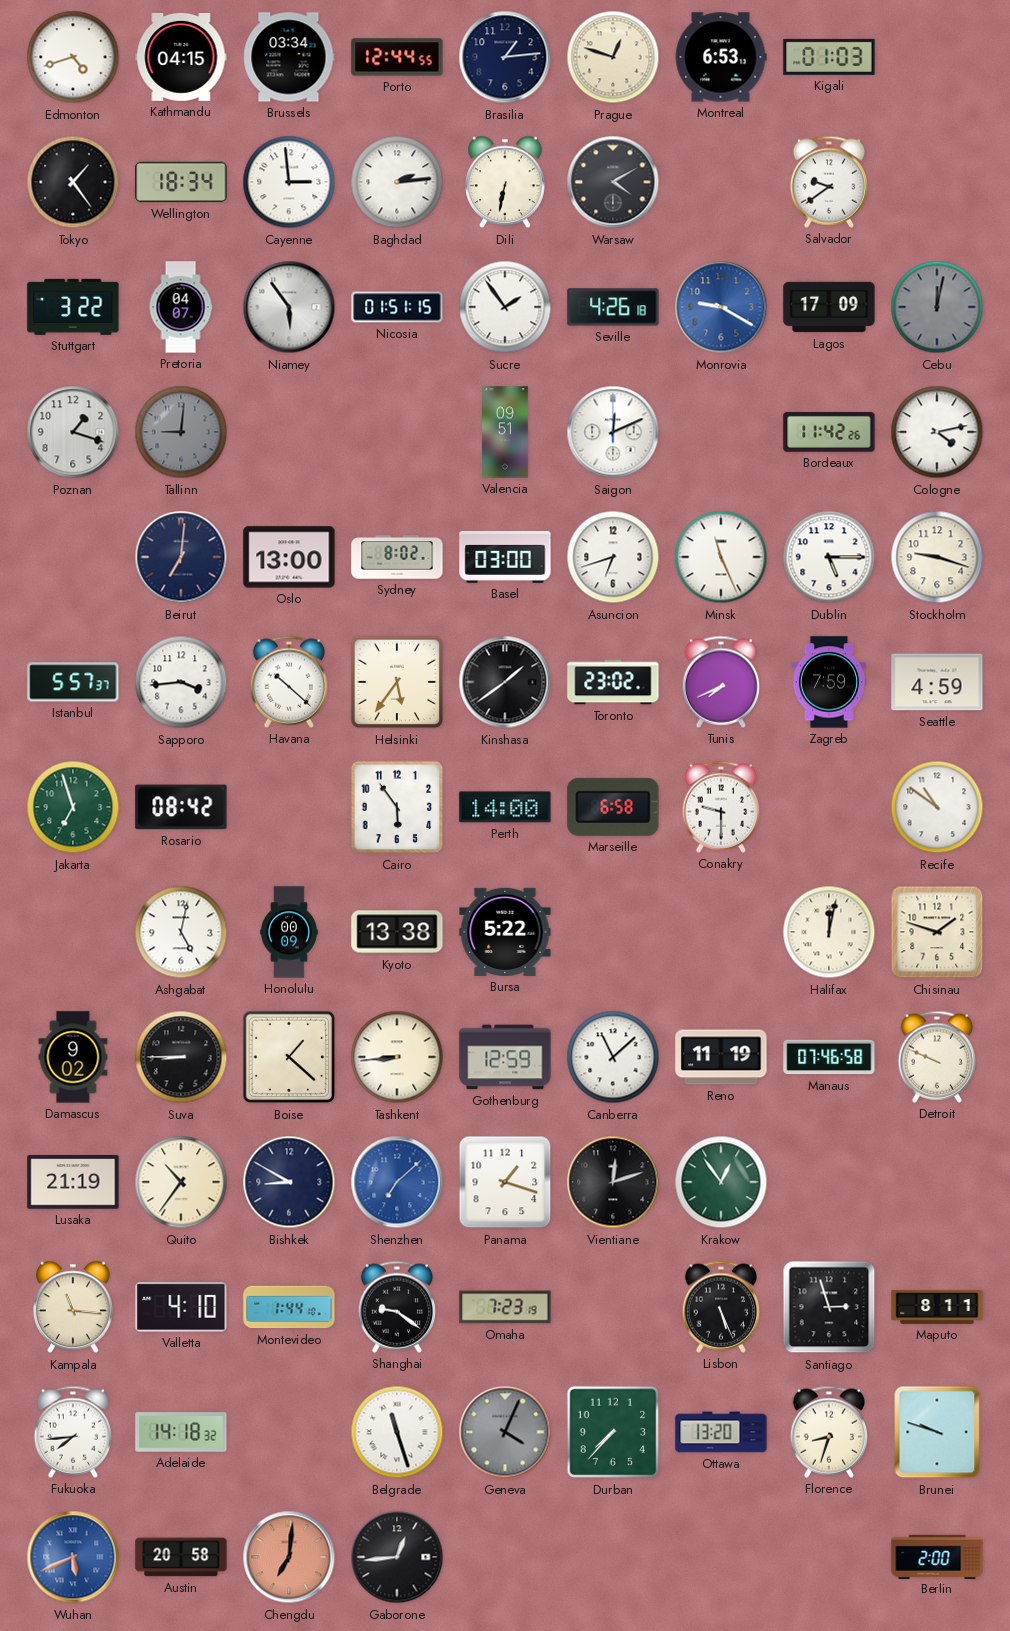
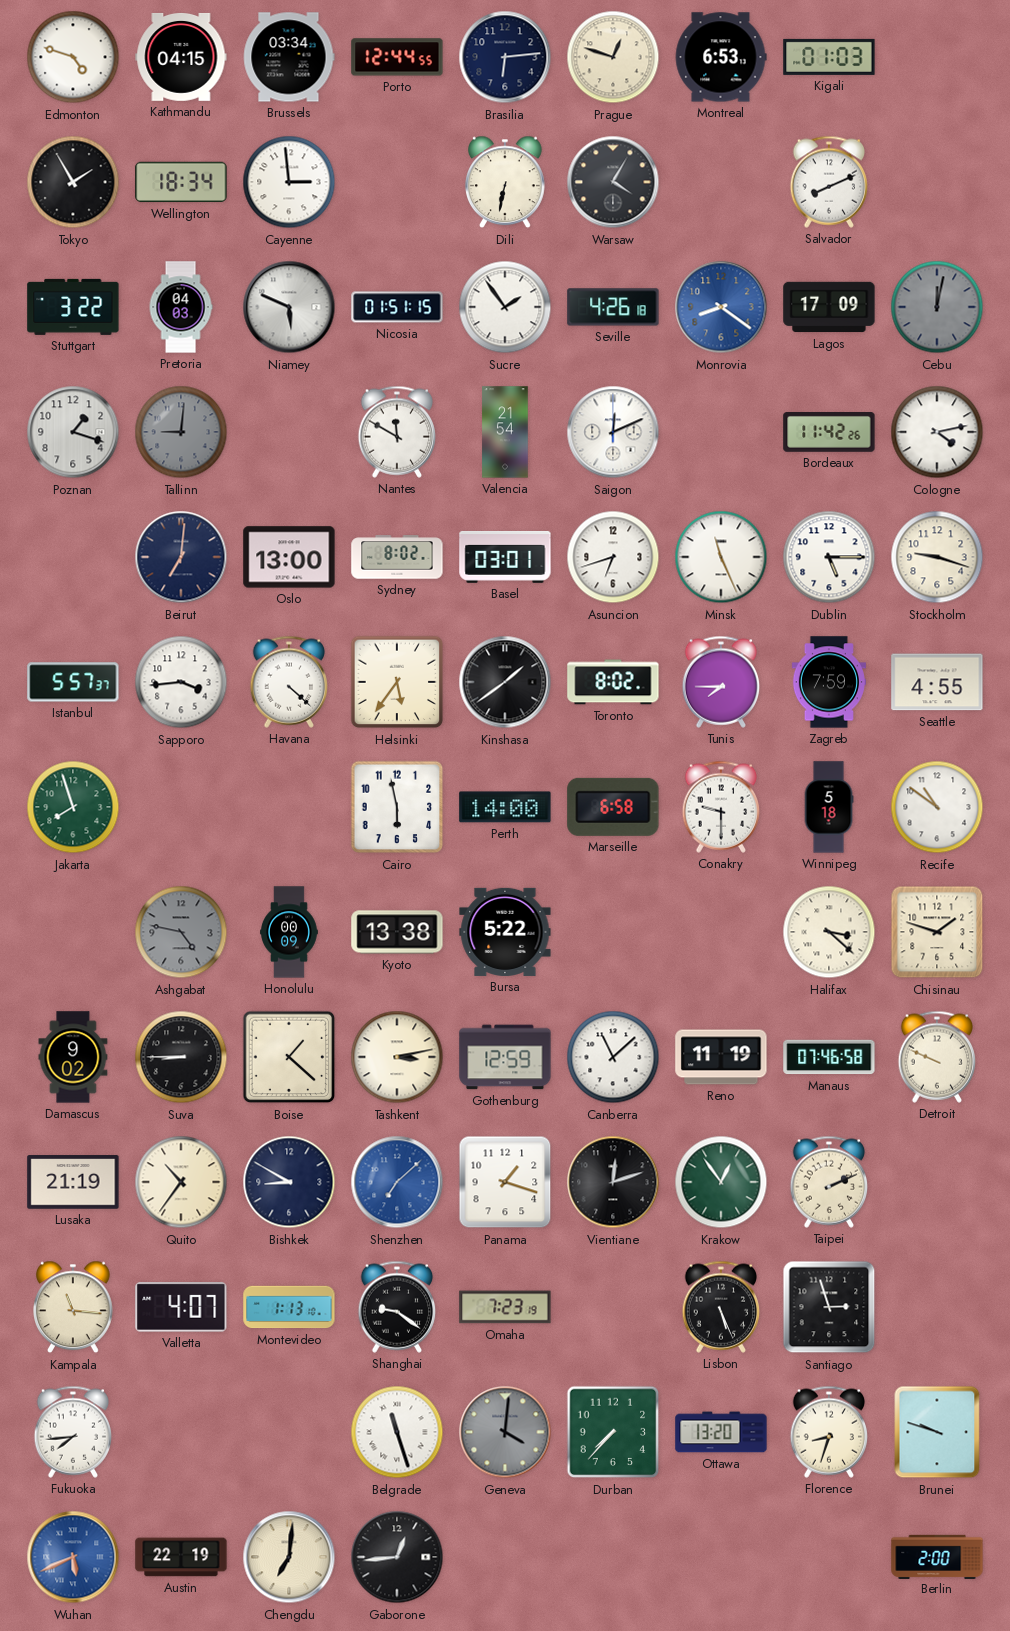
Edmonton: 4:42 -> 4:48
Brasilia: 1:14 -> 6:14
Tokyo: 1:24 -> 1:55
Baghdad: 2:14 -> none
Warsaw: 4:10 -> 4:05
Salvador: 9:39 -> 8:11
Pretoria: 04:07 -> 04:03
Niamey: 5:54 -> 5:49
Monrovia: 9:20 -> 8:21
Nantes: none -> 11:50
Valencia: 09:51 -> 21:54
Basel: 03:00 -> 03:01
Havana: 10:22 -> 4:22
Toronto: 23:02 -> 8:02
Tunis: 7:41 -> 7:45
Seattle: 4:59 -> 4:55
Jakarta: 6:57 -> 7:57
Rosario: 08:42 -> none
Cairo: 5:54 -> 5:58
Winnipeg: none -> 5:18
Ashgabat: 5:02 -> 4:47
Ashgabat dial: white -> grey
Halifax: 12:02 -> 3:22
Tashkent: 8:44 -> 3:13
Taipei: none -> 2:11
Valletta: 4:10 -> 4:07
Montevideo: 1:44 -> 1:13
Maputo: 8:11 -> none
Adelaide: 14:18 -> none
Geneva: 4:04 -> 4:01
Austin: 20:58 -> 22:19
Chengdu dial: salmon -> cream
